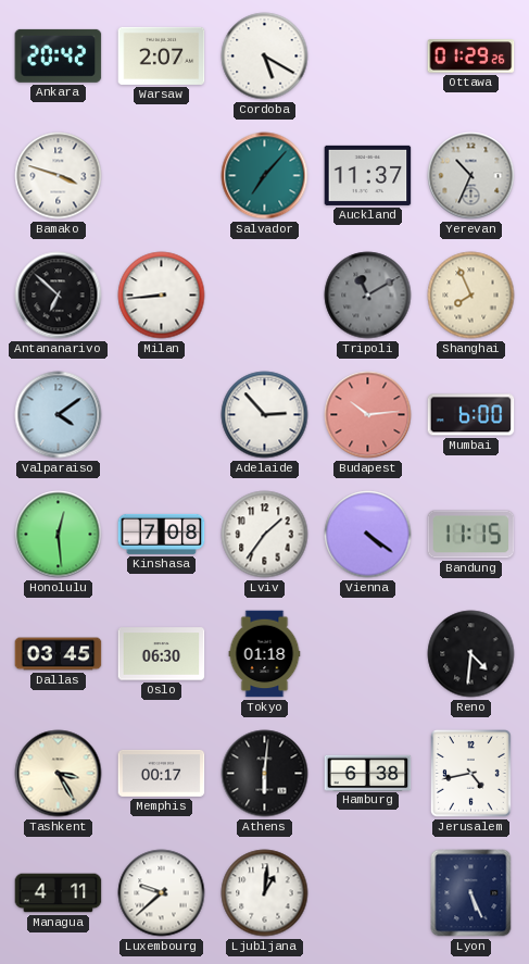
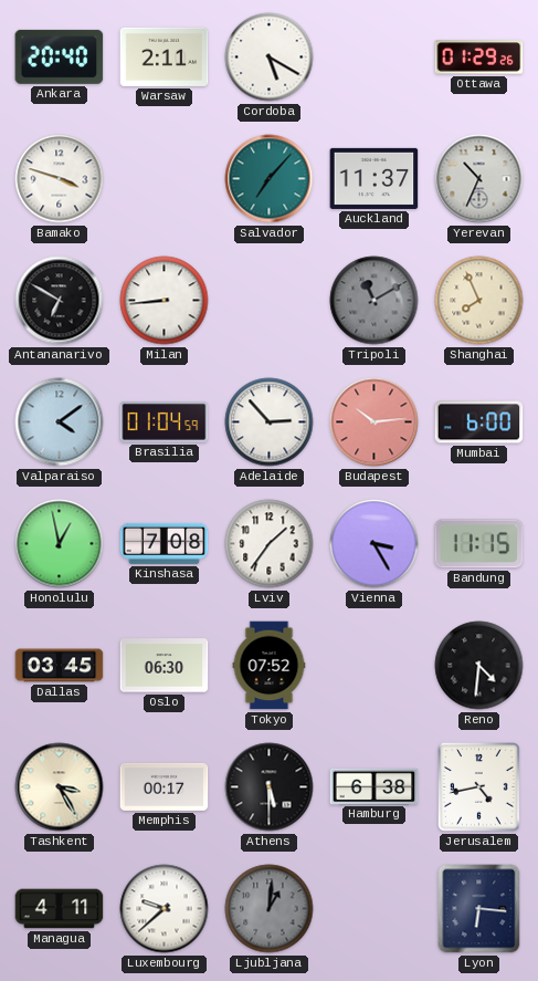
Ankara: 20:42 -> 20:40
Warsaw: 2:07 -> 2:11
Antananarivo: 6:52 -> 6:50
Brasilia: none -> 01:04
Honolulu: 12:29 -> 12:58
Vienna: 4:21 -> 3:25
Tokyo: 01:18 -> 07:52
Athens: 6:01 -> 5:30
Ljubljana dial: white -> grey
Lyon: 5:26 -> 6:16
